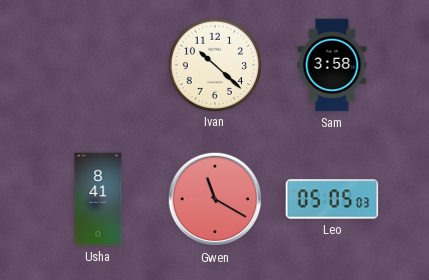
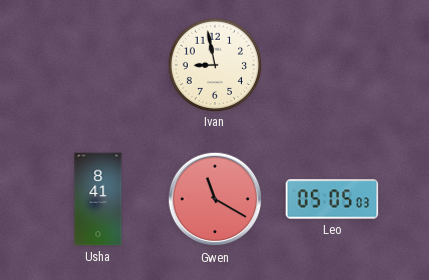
Ivan: 10:22 -> 8:58
Sam: 3:58 -> none
